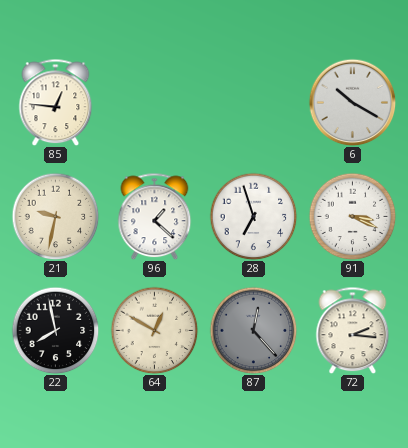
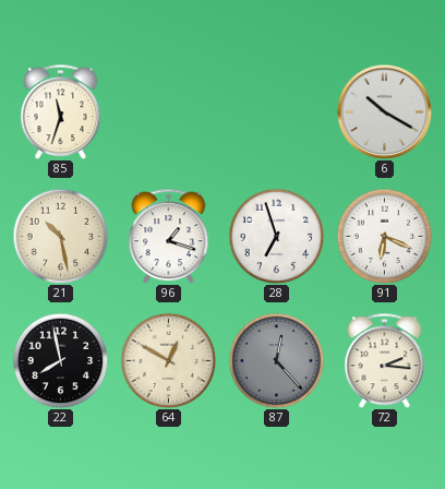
85: 12:46 -> 11:33
21: 9:32 -> 10:28
96: 1:22 -> 1:18
91: 3:19 -> 6:19
